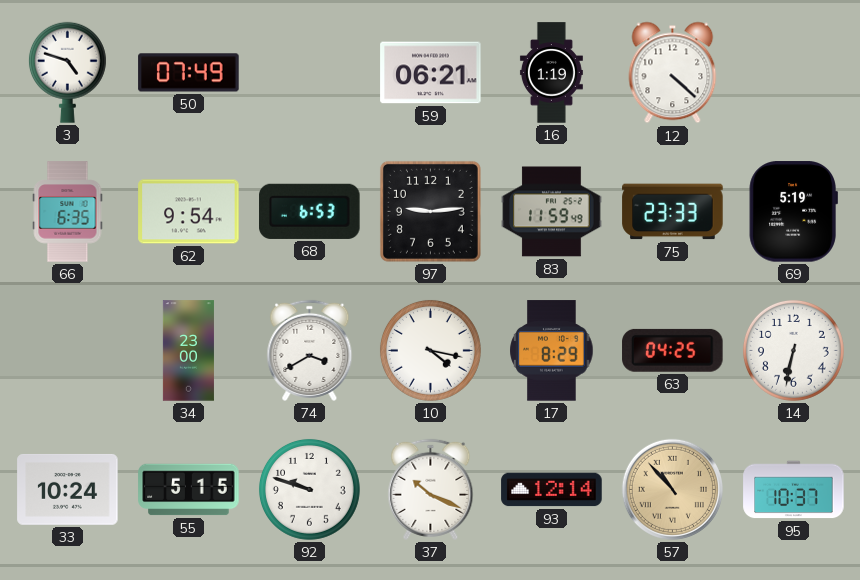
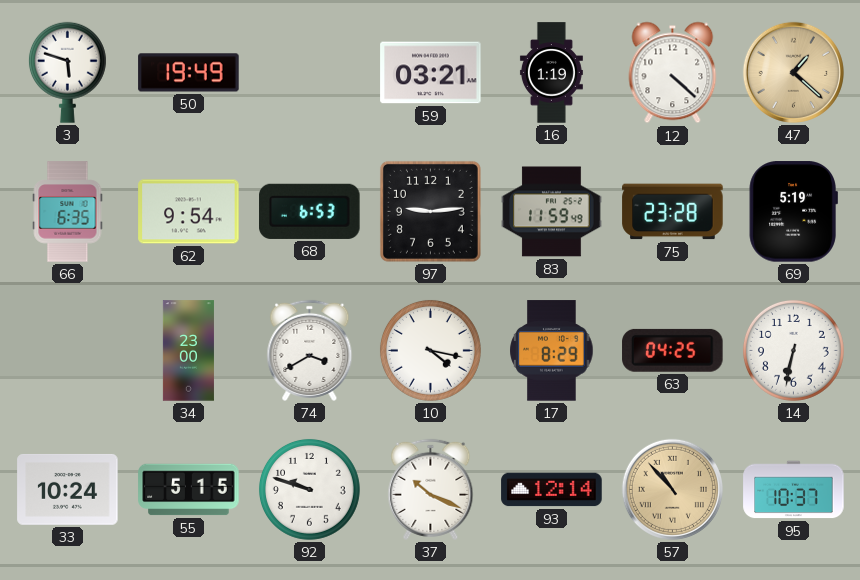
3: 4:48 -> 5:48
50: 07:49 -> 19:49
59: 06:21 -> 03:21
47: none -> 1:22
75: 23:33 -> 23:28
